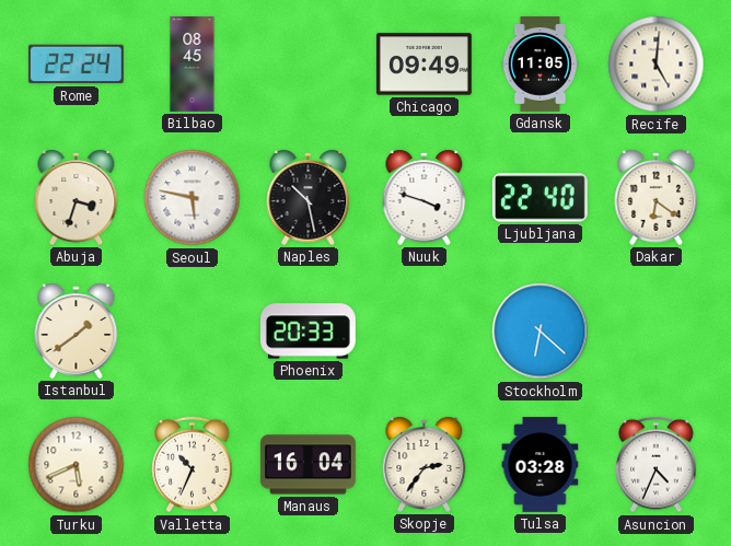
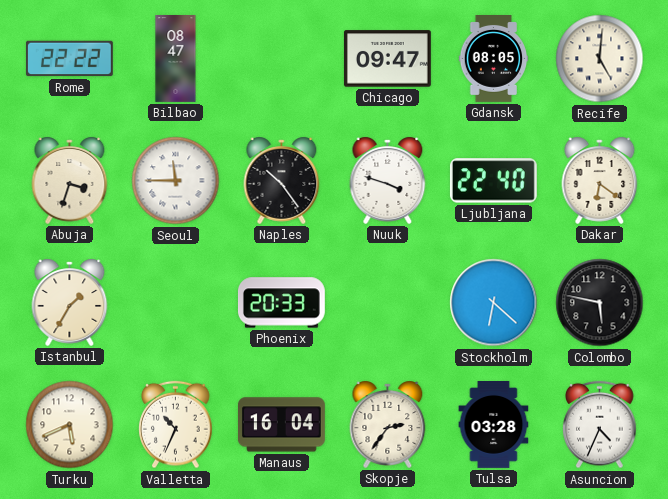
Rome: 22:24 -> 22:22
Bilbao: 08:45 -> 08:47
Chicago: 09:49 -> 09:47
Gdansk: 11:05 -> 08:05
Seoul: 5:47 -> 11:45
Naples: 10:28 -> 10:24
Istanbul: 1:39 -> 1:35
Colombo: none -> 5:47
